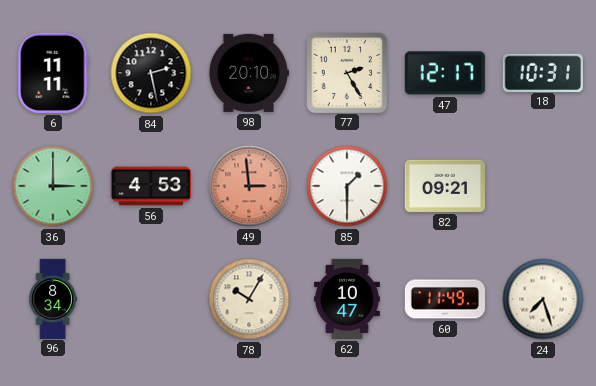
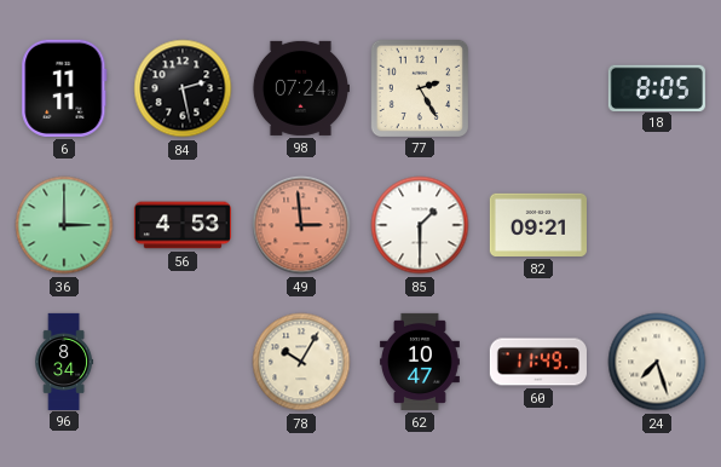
98: 20:10 -> 07:24
47: 12:17 -> none
18: 10:31 -> 8:05
